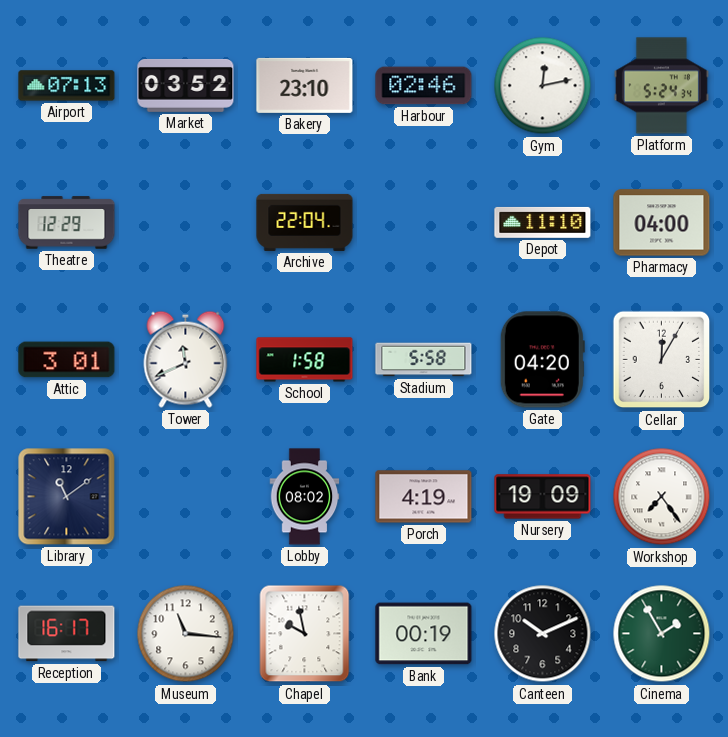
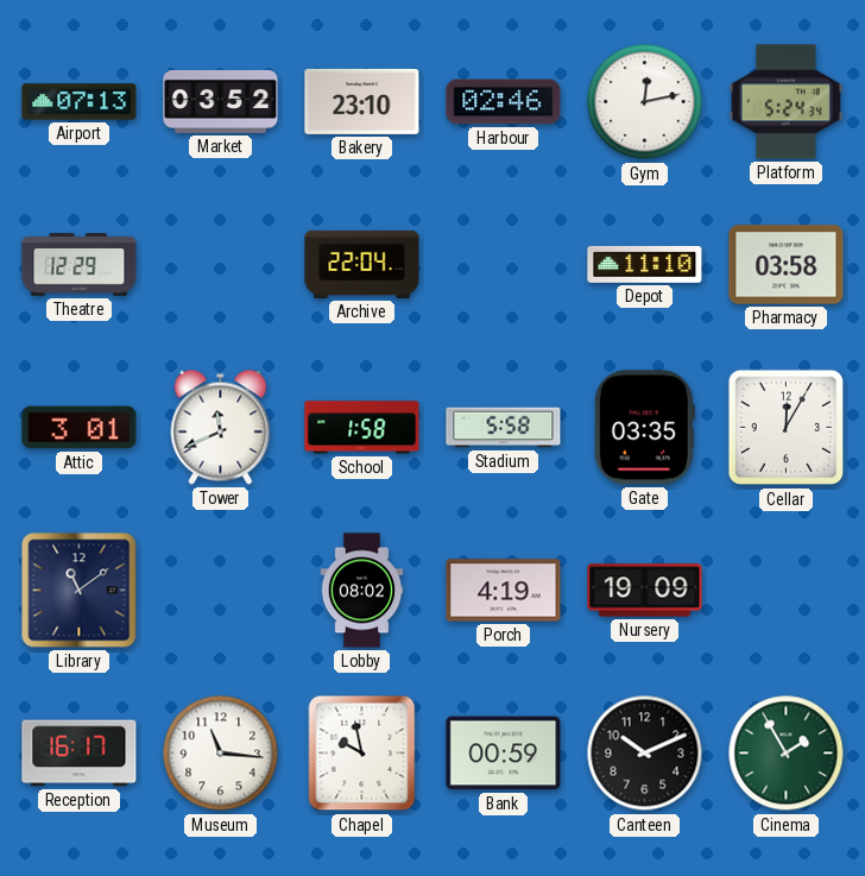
Pharmacy: 04:00 -> 03:58
Gate: 04:20 -> 03:35
Workshop: 7:24 -> none
Bank: 00:19 -> 00:59
